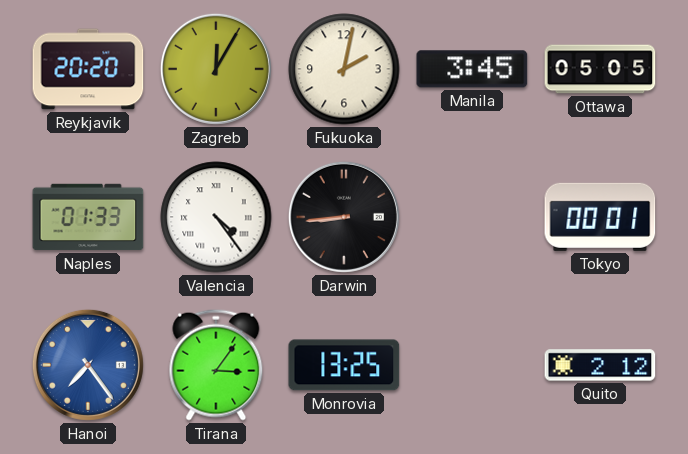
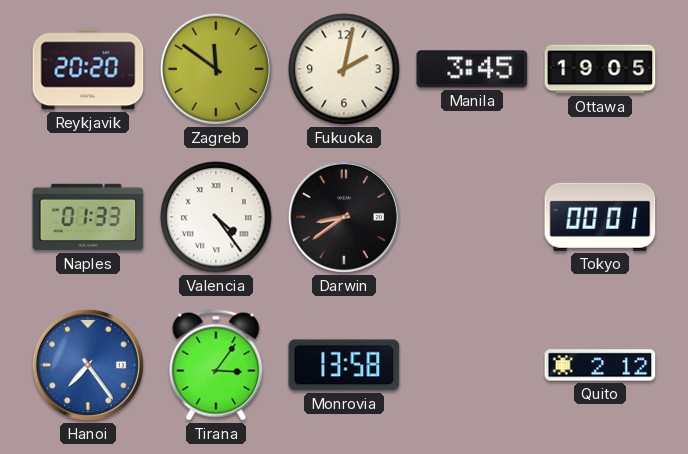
Zagreb: 12:05 -> 11:51
Ottawa: 05:05 -> 19:05
Darwin: 8:44 -> 8:39
Monrovia: 13:25 -> 13:58
